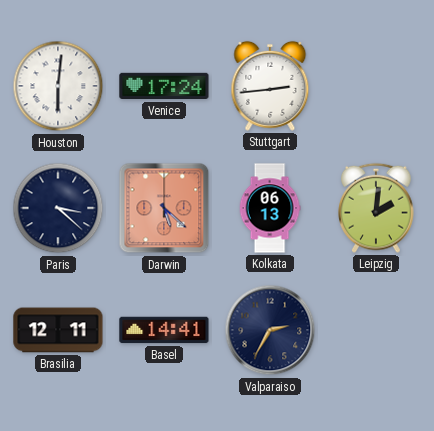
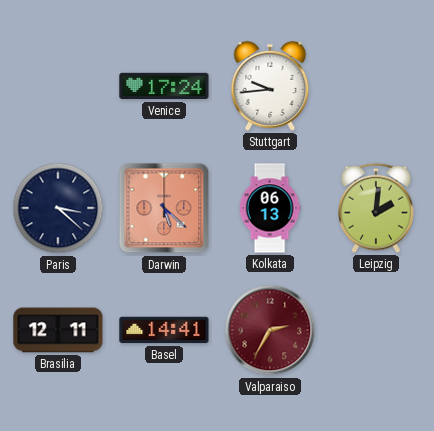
Houston: 6:01 -> none
Stuttgart: 2:44 -> 9:44
Valparaiso dial: navy -> burgundy
